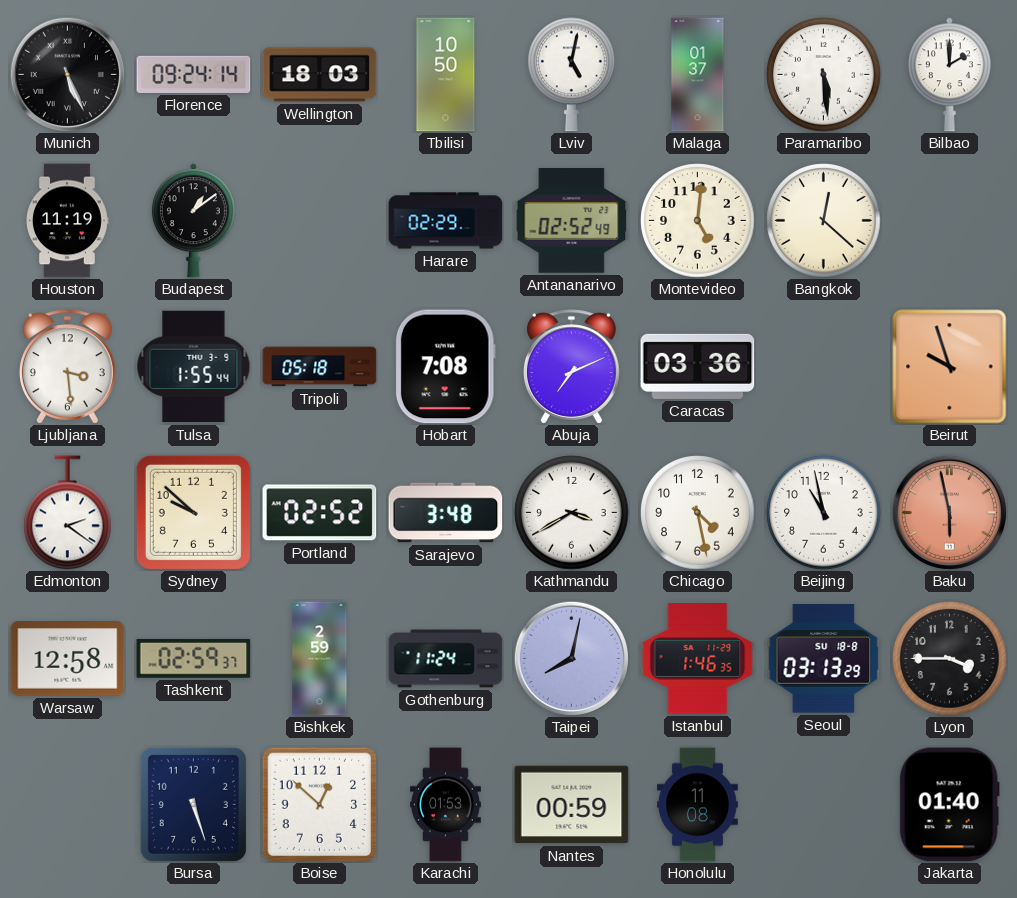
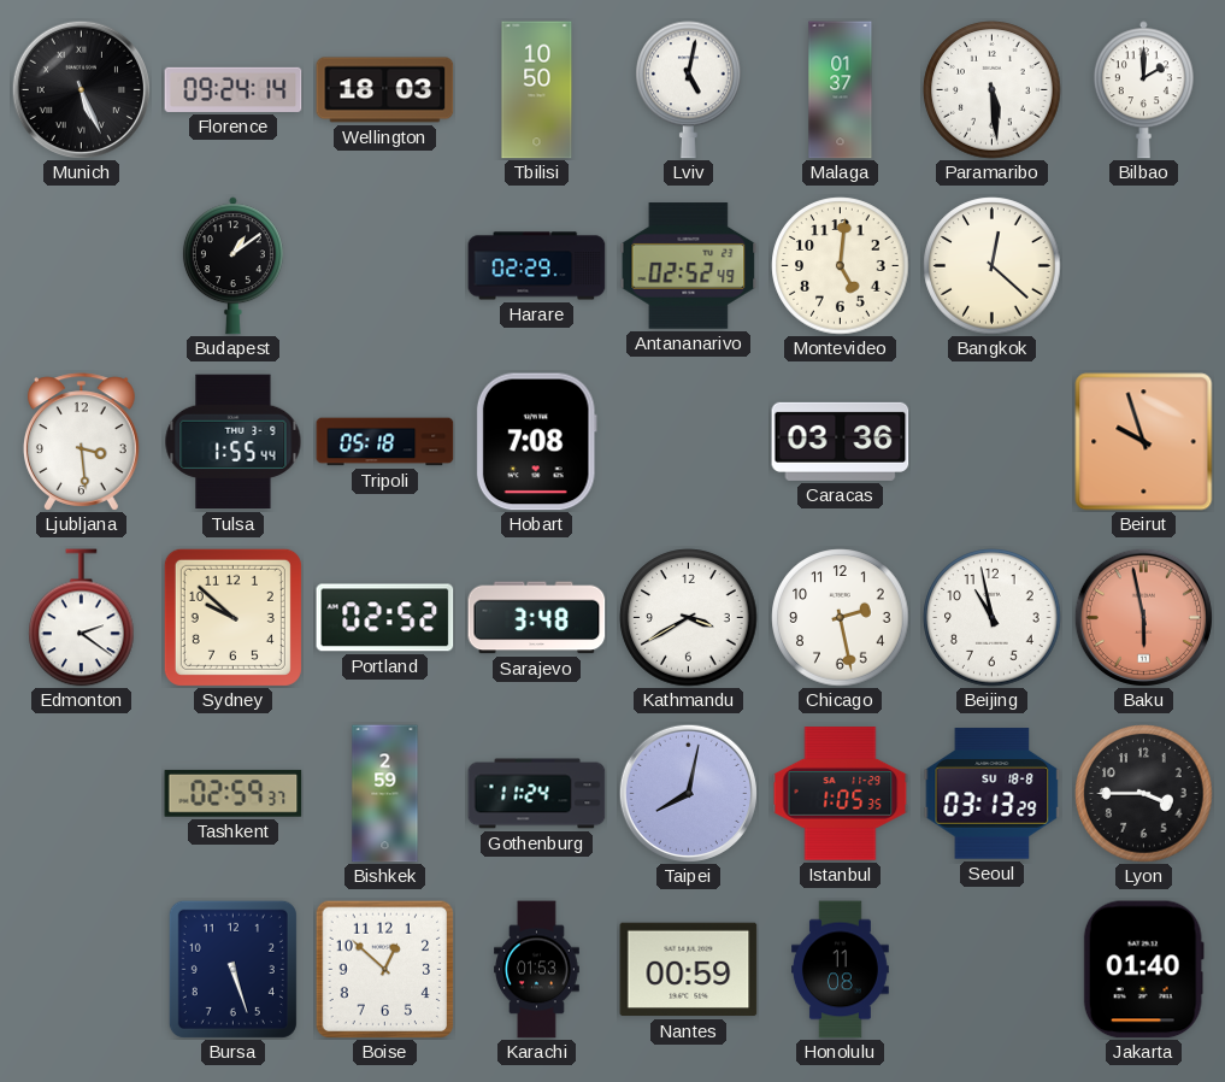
Houston: 11:19 -> none
Abuja: 7:11 -> none
Chicago: 4:28 -> 2:28
Warsaw: 12:58 -> none
Istanbul: 1:46 -> 1:05
